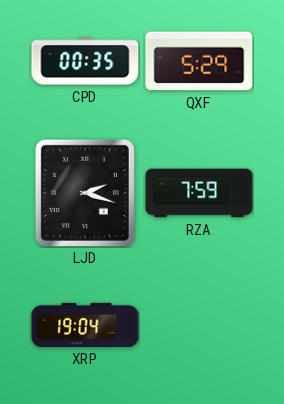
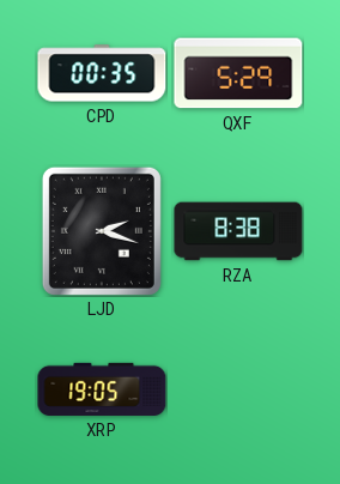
RZA: 7:59 -> 8:38
XRP: 19:04 -> 19:05
